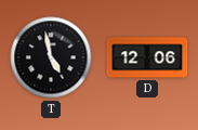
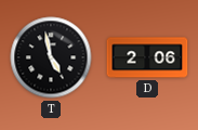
D: 12:06 -> 2:06
